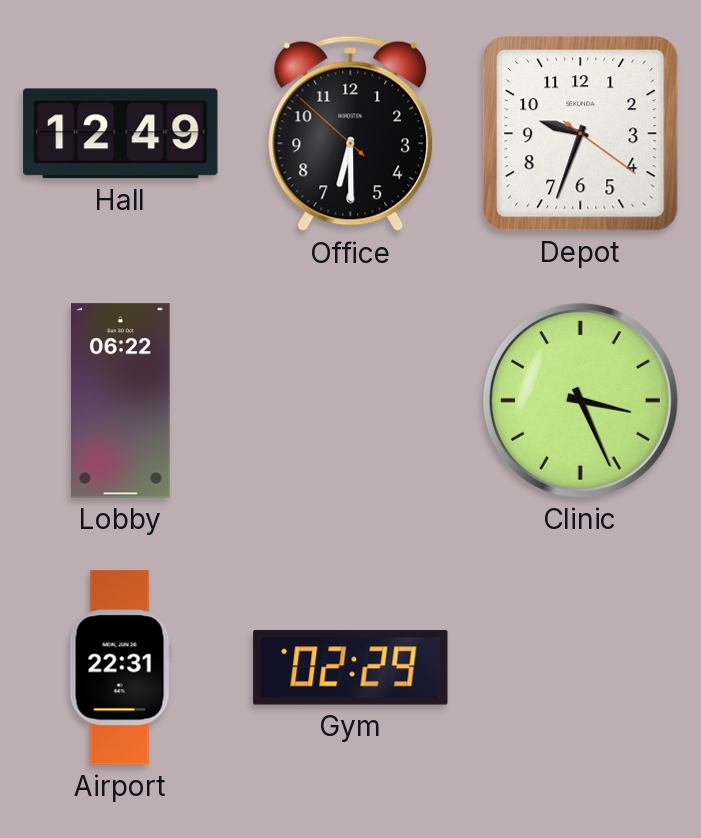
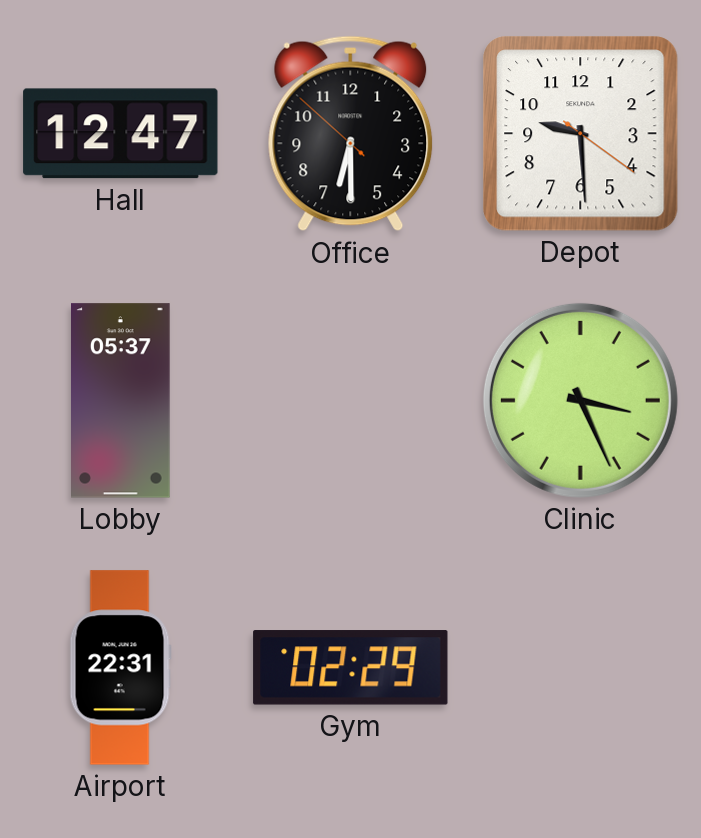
Hall: 12:49 -> 12:47
Depot: 9:33 -> 9:29
Lobby: 06:22 -> 05:37
